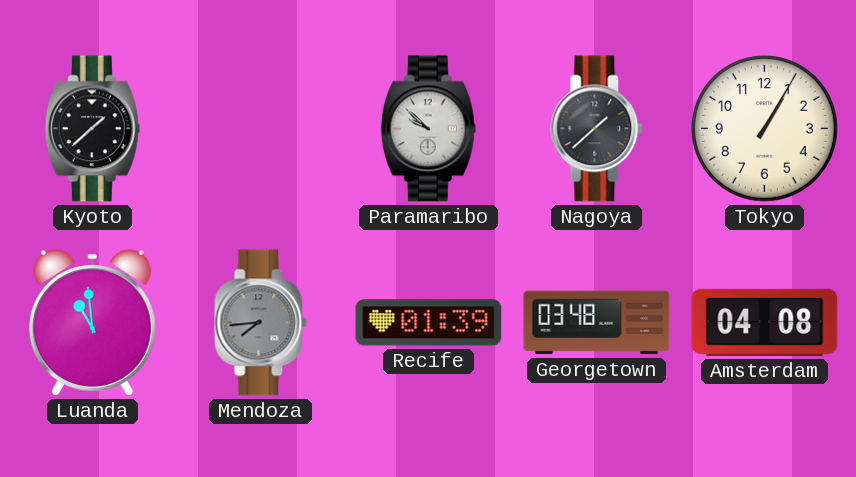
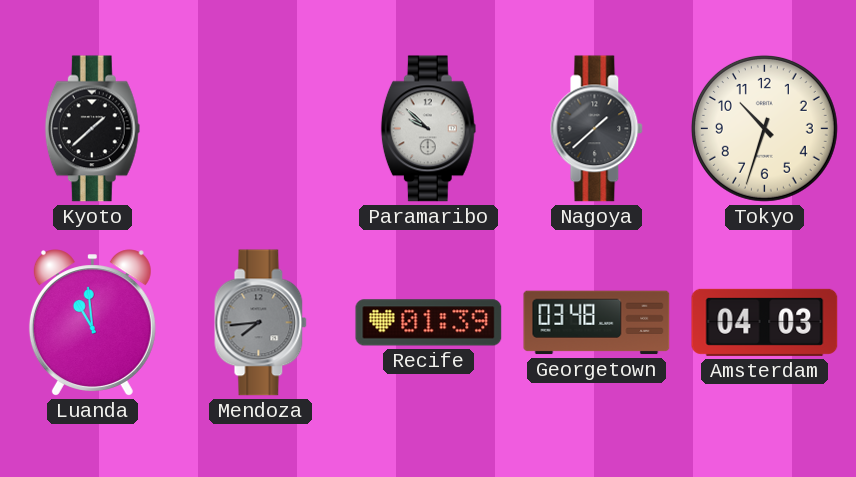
Tokyo: 1:05 -> 10:33
Amsterdam: 04:08 -> 04:03
